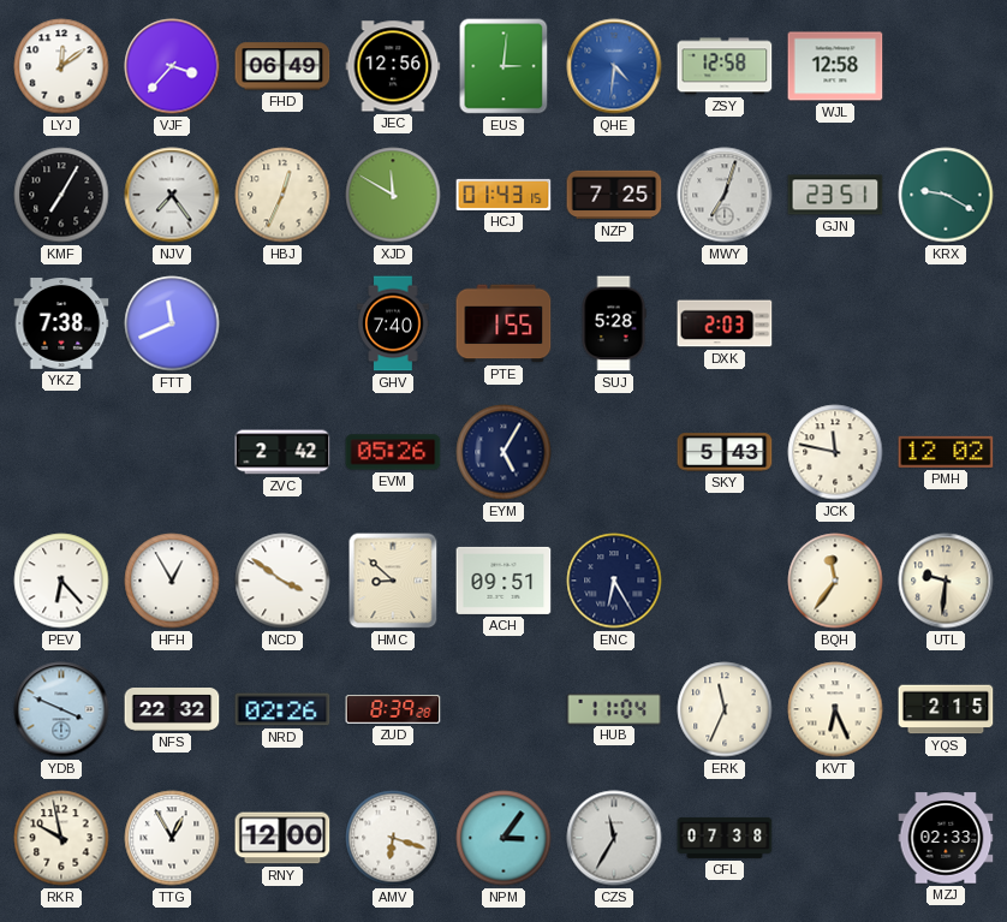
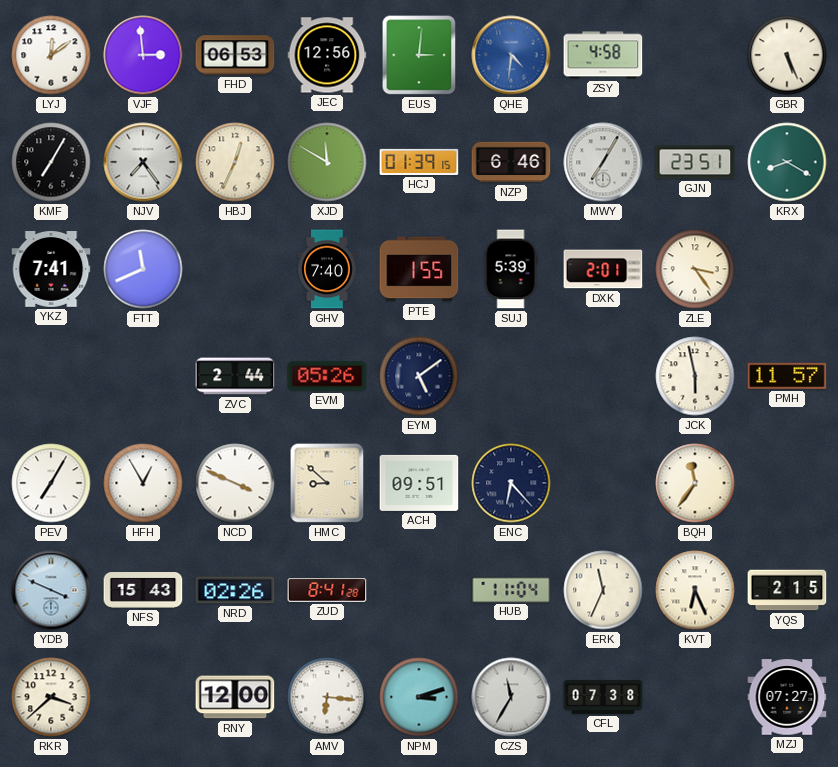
VJF: 3:37 -> 2:59
FHD: 06:49 -> 06:53
ZSY: 12:58 -> 4:58
WJL: 12:58 -> none
GBR: none -> 5:26
HCJ: 01:43 -> 01:39
NZP: 7:25 -> 6:46
MWY: 7:03 -> 7:05
KRX: 9:20 -> 8:20
YKZ: 7:38 -> 7:41
SUJ: 5:28 -> 5:39
DXK: 2:03 -> 2:01
ZLE: none -> 3:24
ZVC: 2:42 -> 2:44
EYM: 5:05 -> 5:09
SKY: 5:43 -> none
JCK: 11:47 -> 5:58
PMH: 12:02 -> 11:57
PEV: 6:23 -> 7:05
NCD: 3:51 -> 3:49
ENC: 6:25 -> 6:23
UTL: 9:31 -> none
NFS: 22:32 -> 15:43
ZUD: 8:39 -> 8:41
RKR: 9:58 -> 3:38
TTG: 12:55 -> none
AMV: 6:18 -> 6:16
NPM: 3:06 -> 3:12
MZJ: 02:33 -> 07:27
